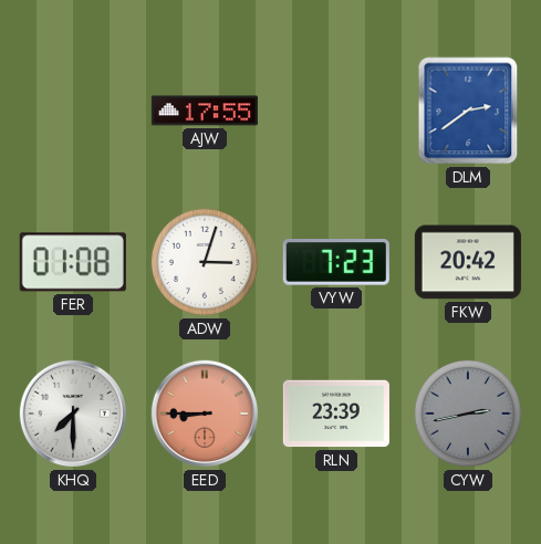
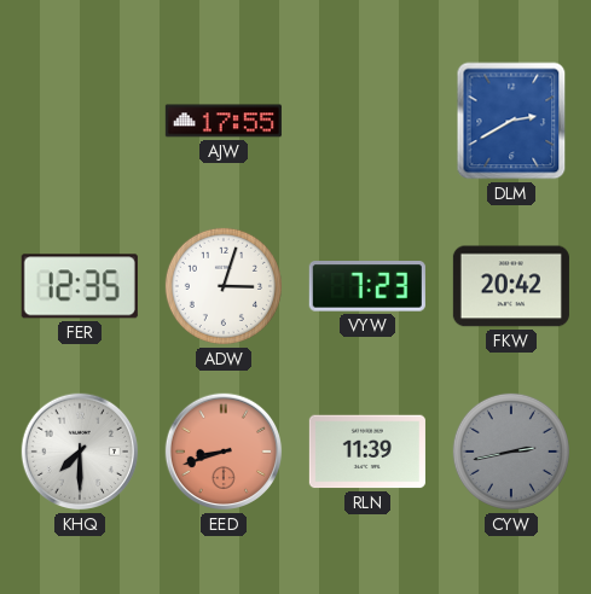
DLM: 2:39 -> 2:40
FER: 01:08 -> 12:35
EED: 8:45 -> 8:42
RLN: 23:39 -> 11:39
